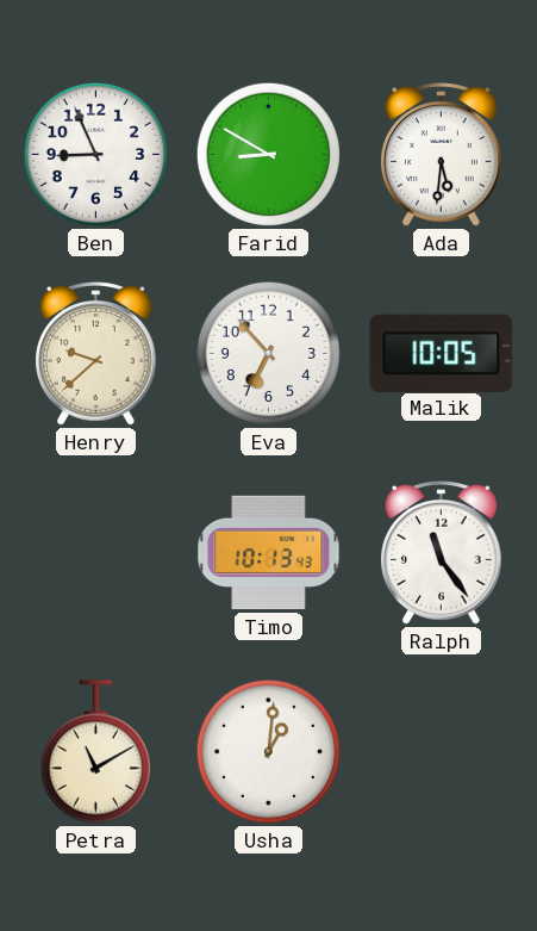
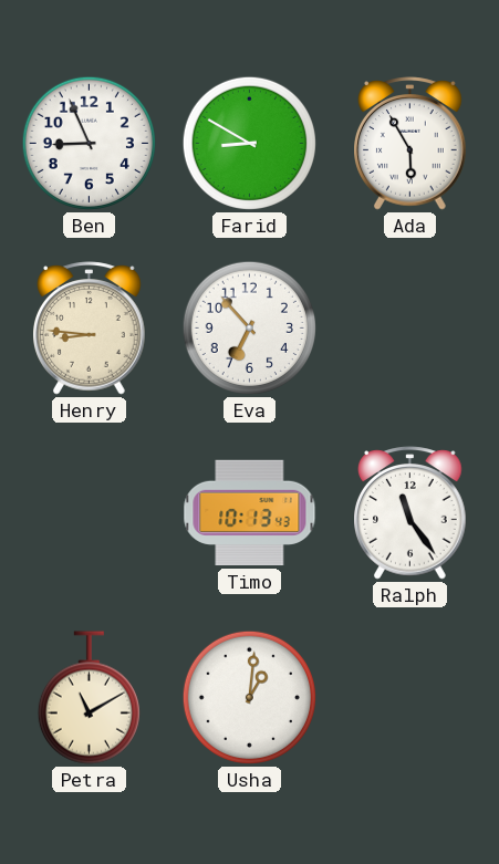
Ada: 5:31 -> 5:55
Henry: 9:38 -> 8:46
Malik: 10:05 -> none
